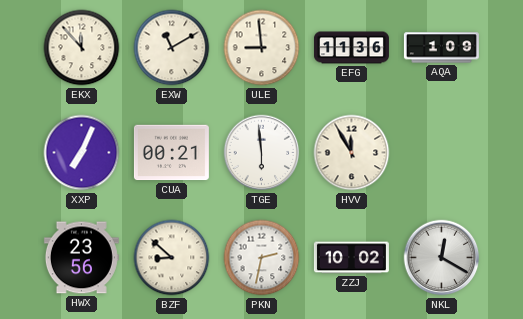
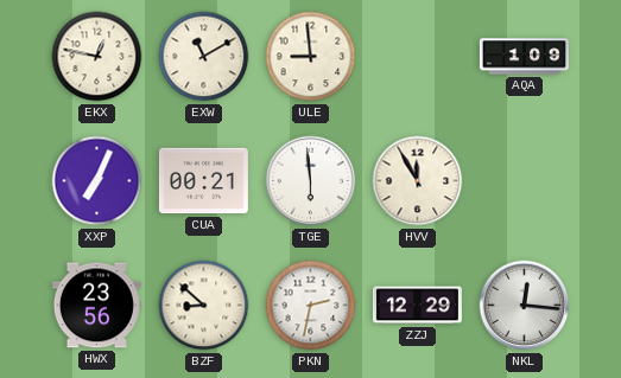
EKX: 11:53 -> 12:47
EFG: 11:36 -> none
ZZJ: 10:02 -> 12:29
NKL: 12:20 -> 12:16
